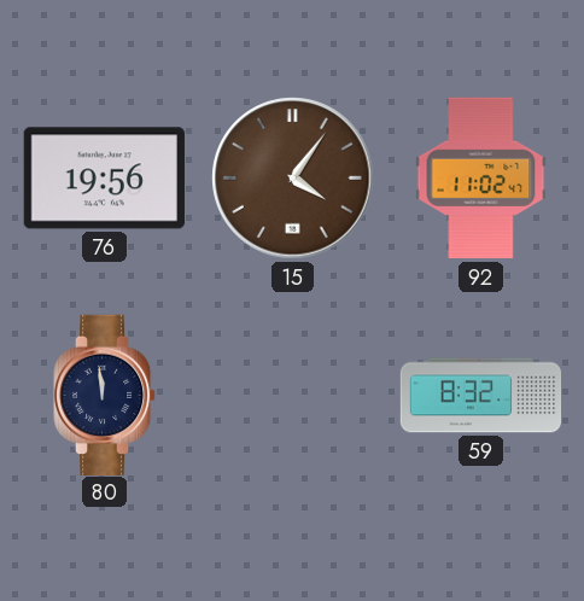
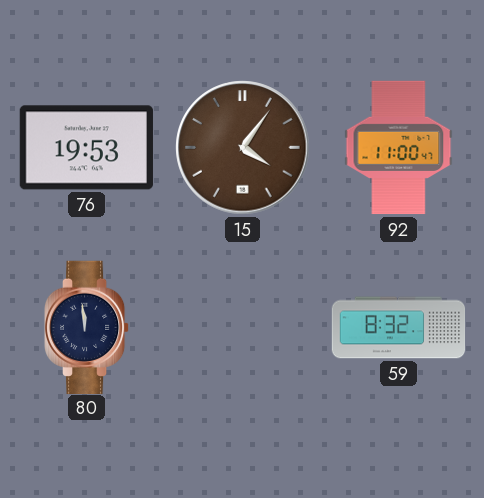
76: 19:56 -> 19:53
92: 11:02 -> 11:00
